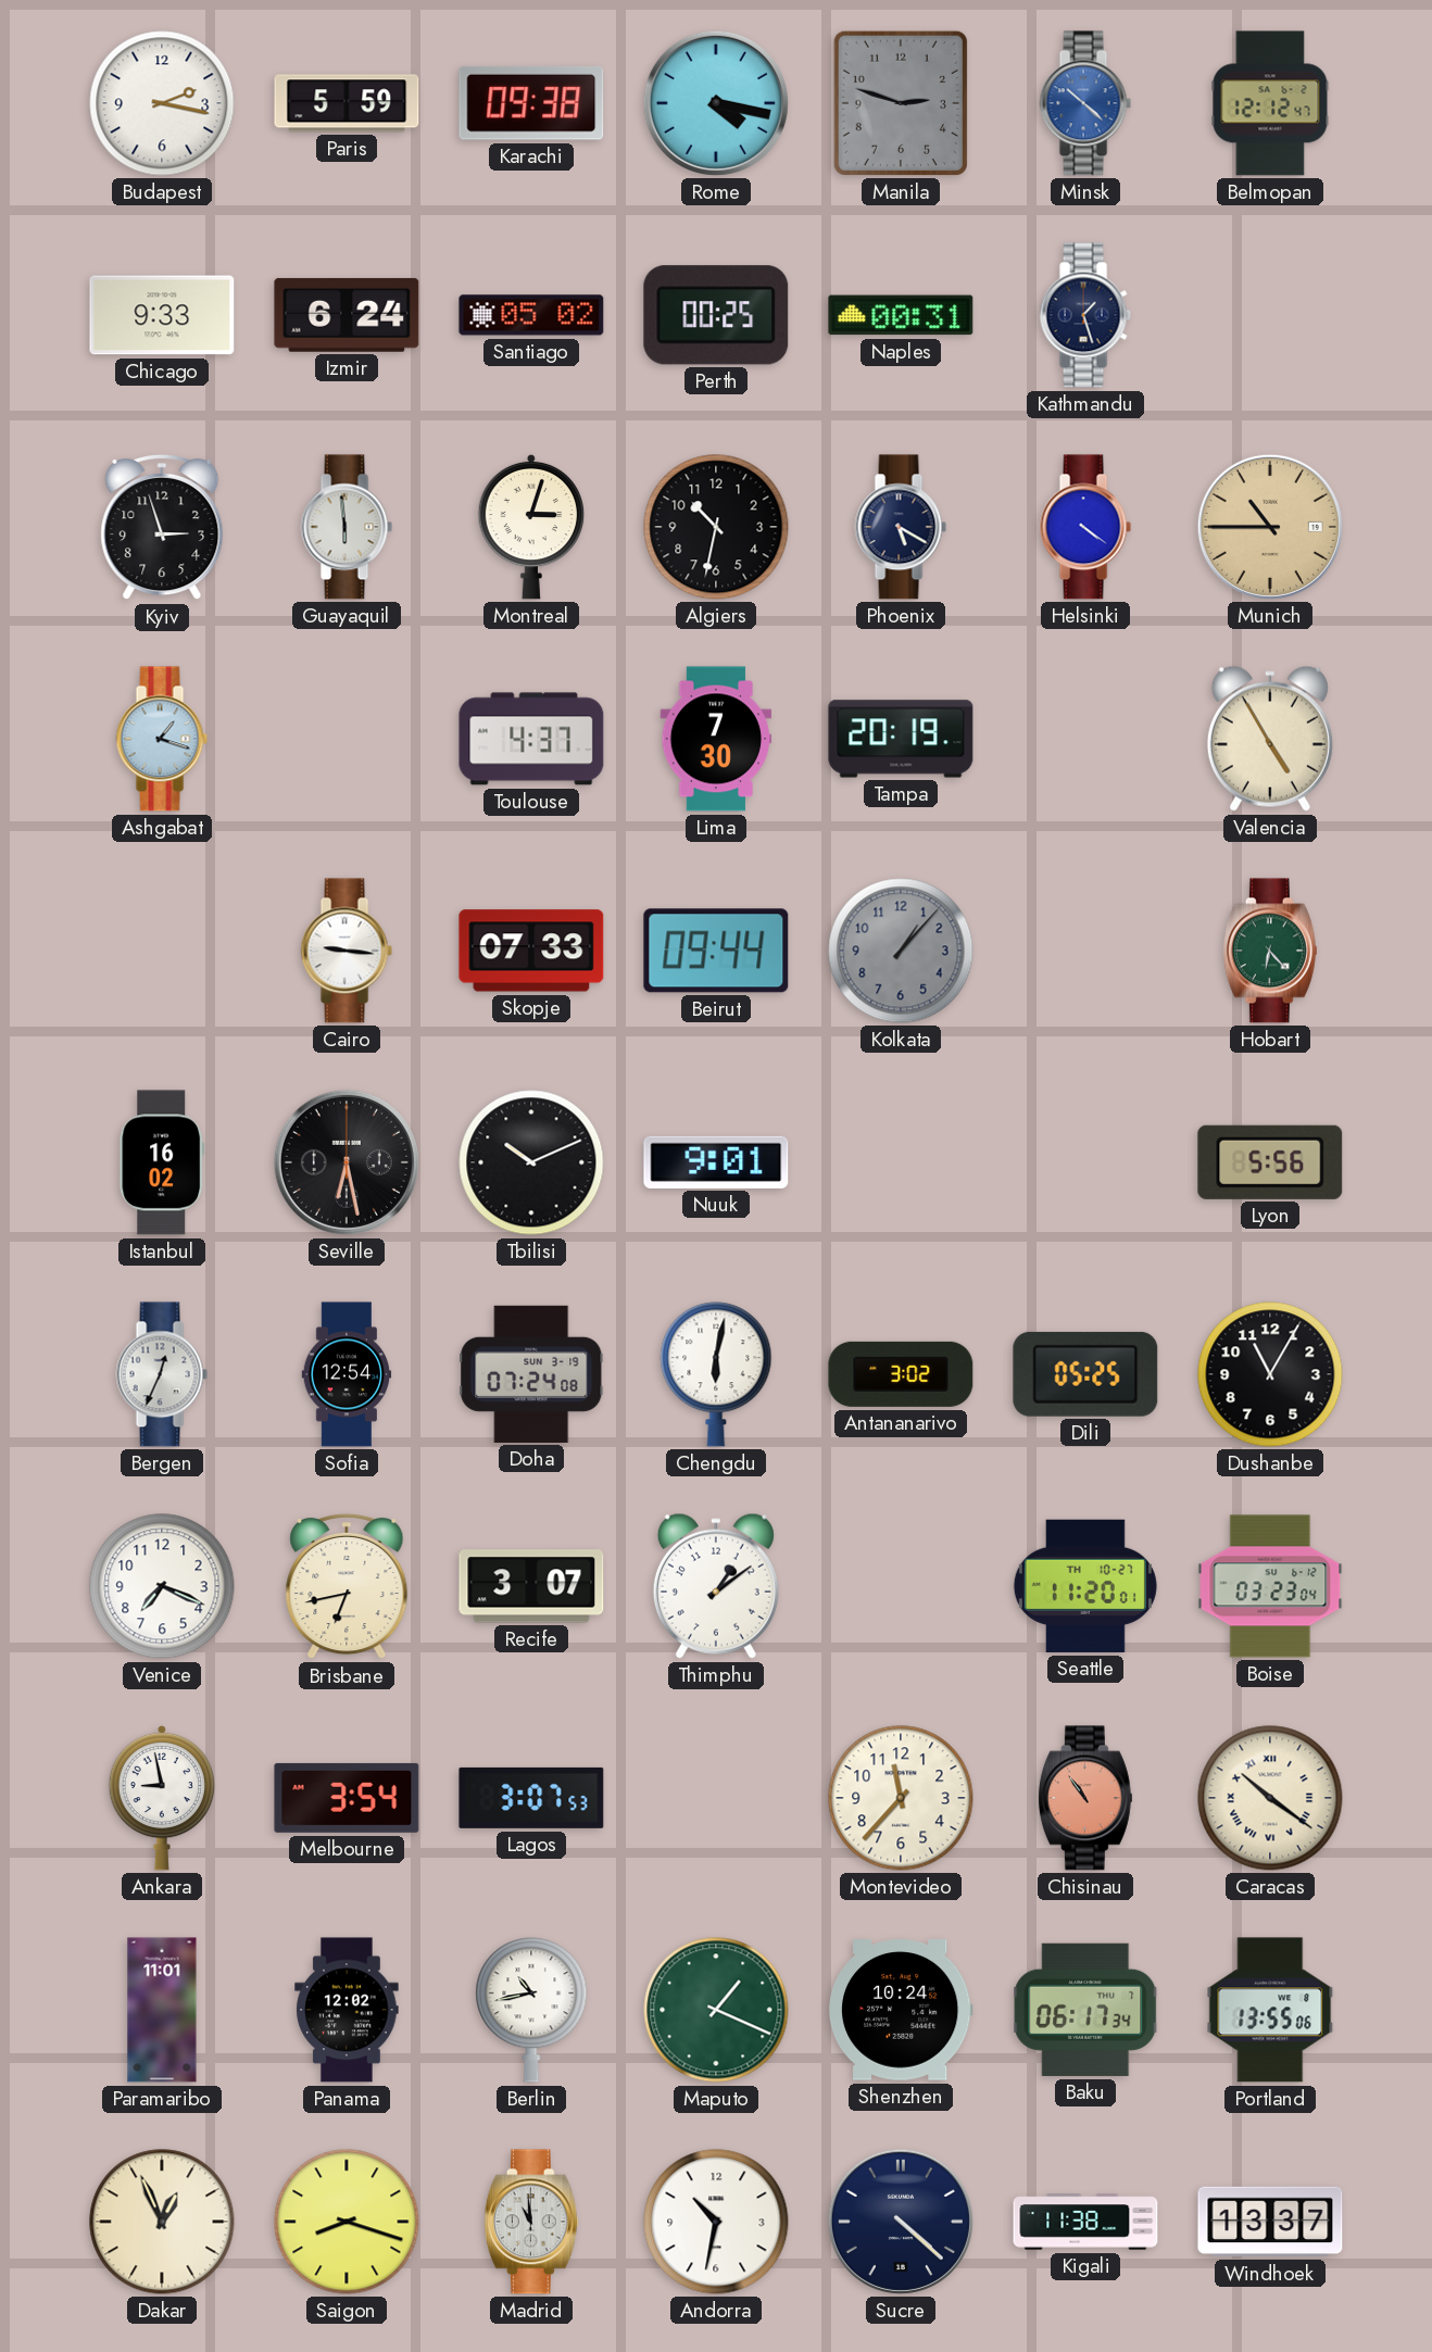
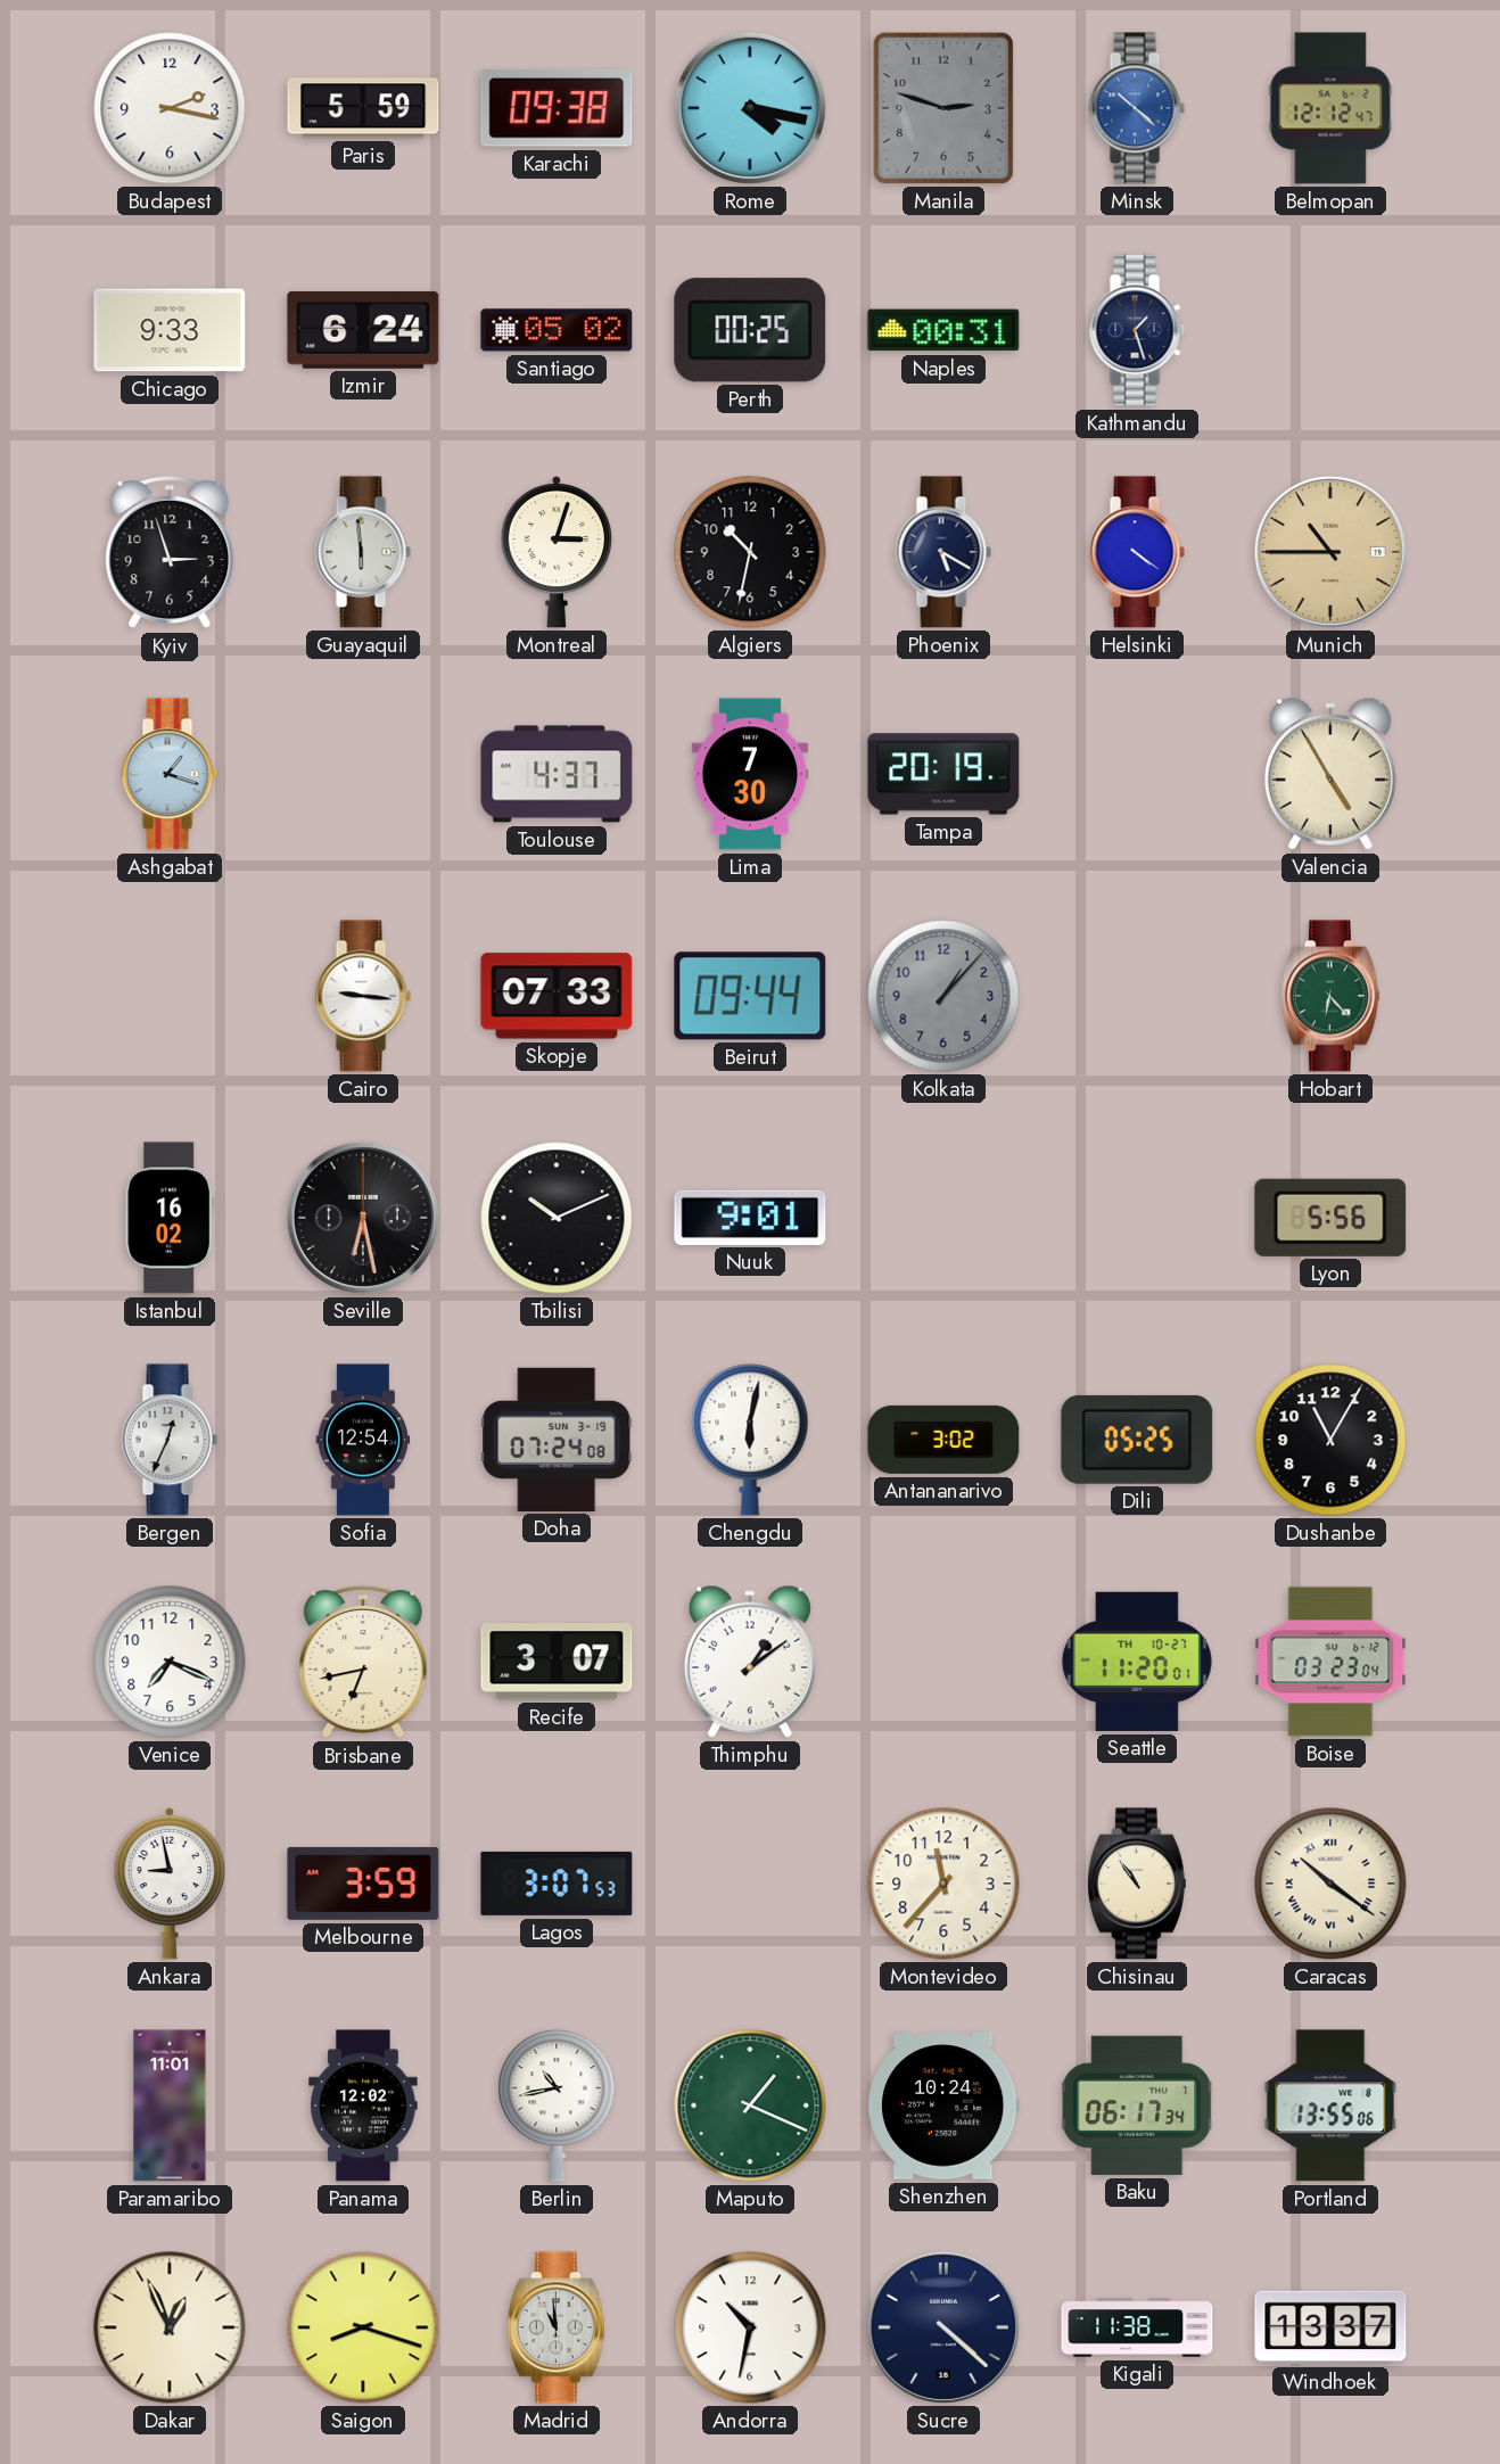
Melbourne: 3:54 -> 3:59
Chisinau dial: salmon -> cream
